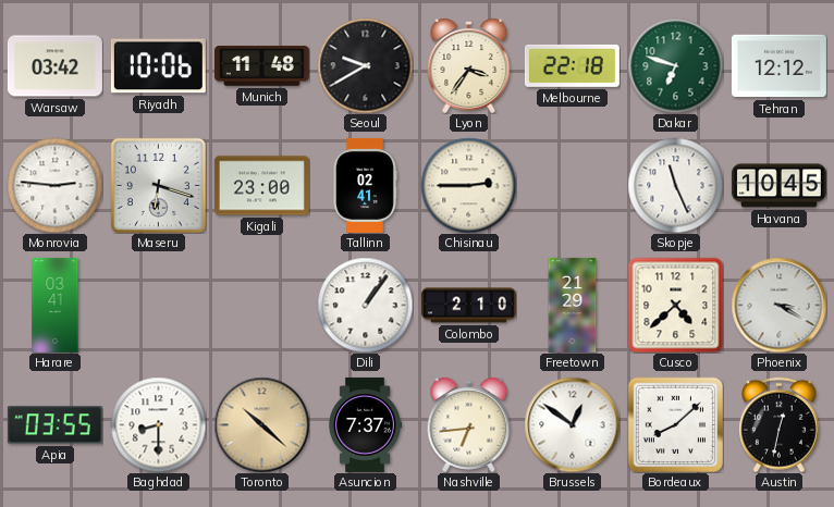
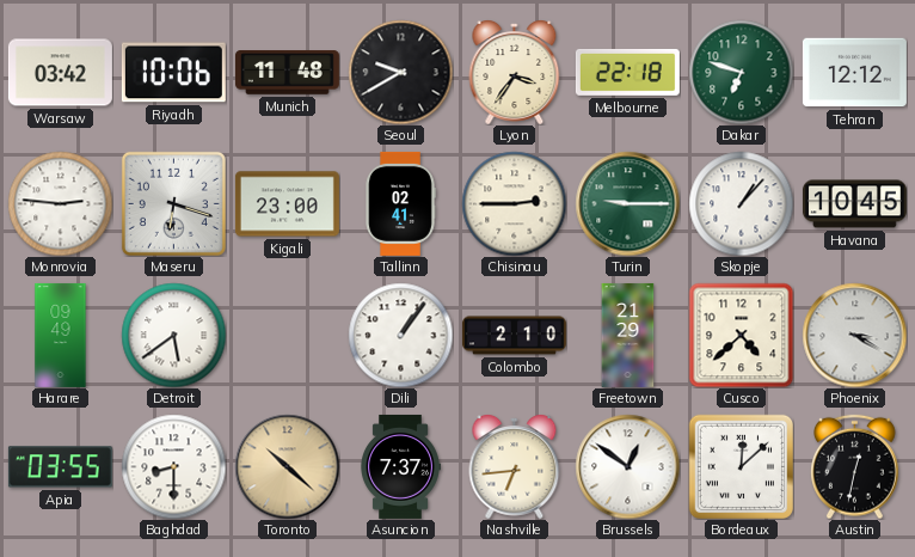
Turin: none -> 9:15
Skopje: 11:26 -> 1:07
Harare: 03:41 -> 09:49
Detroit: none -> 5:39
Bordeaux: 8:08 -> 12:08
